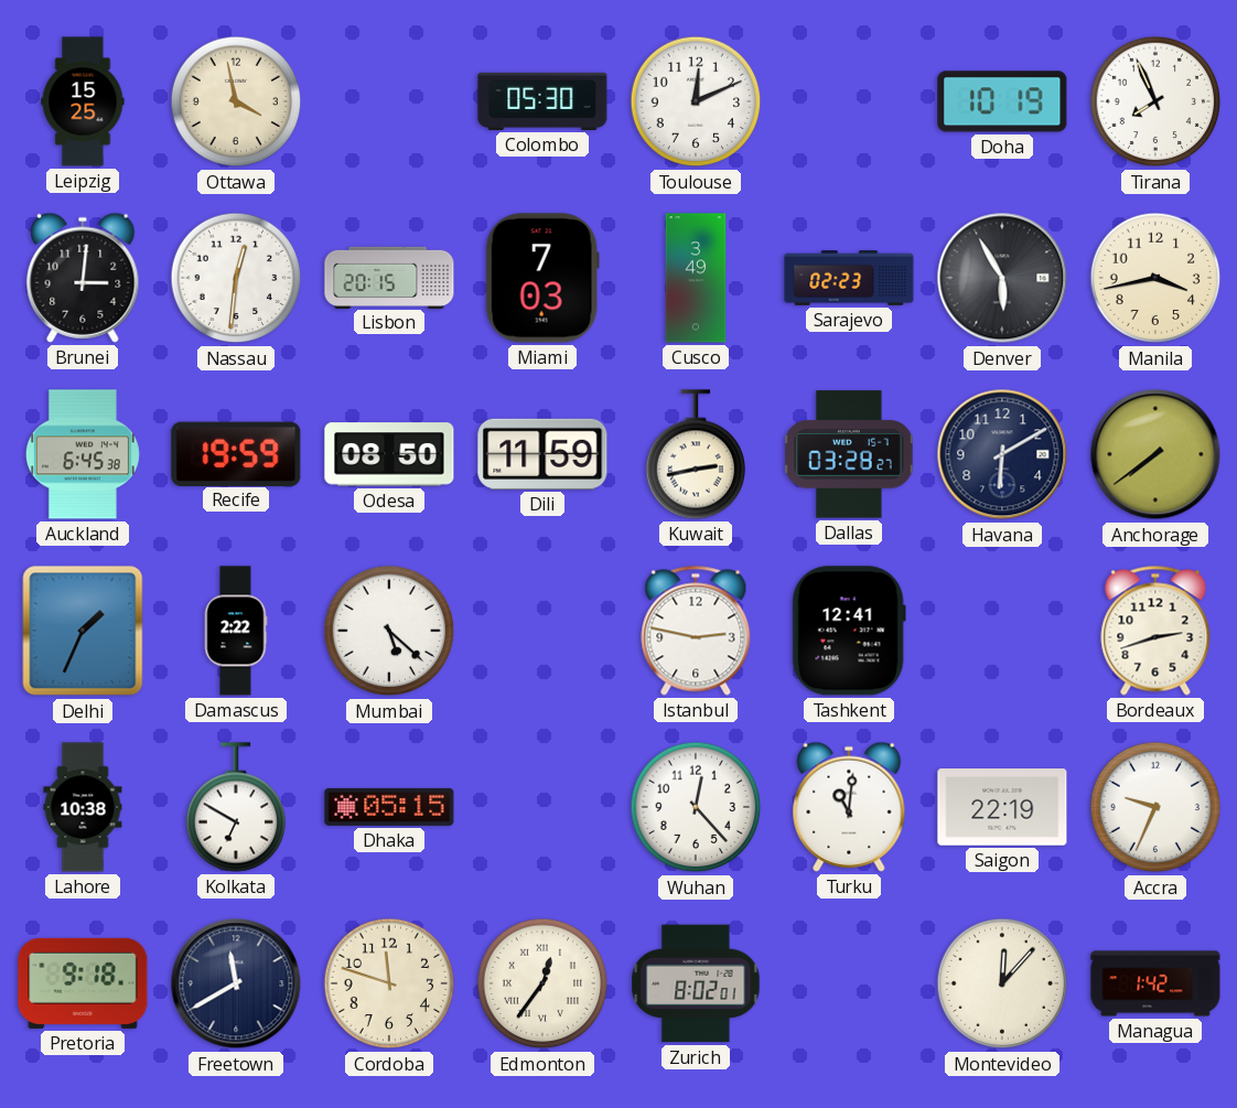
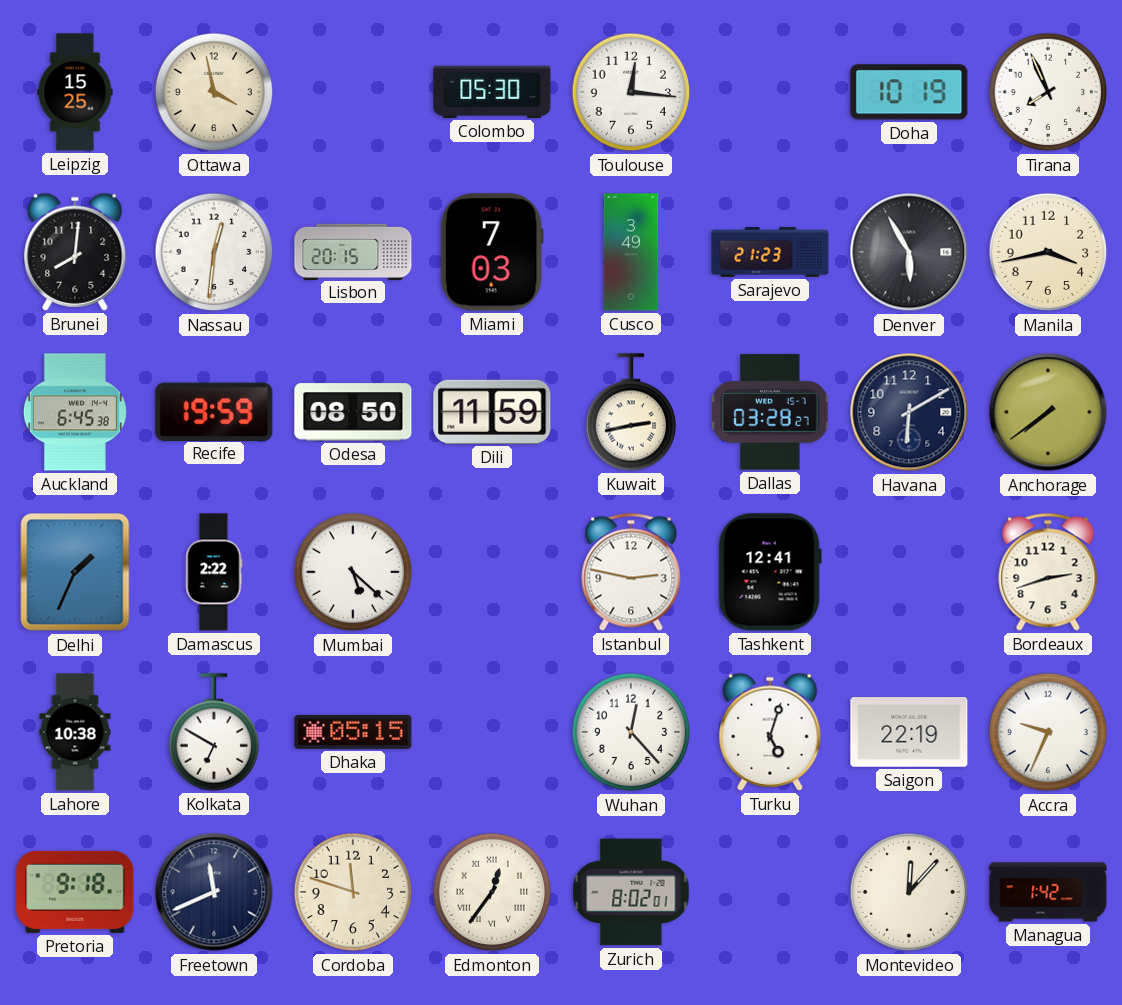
Toulouse: 12:11 -> 12:16
Brunei: 3:01 -> 8:01
Sarajevo: 02:23 -> 21:23
Turku: 11:01 -> 5:03
Freetown: 11:40 -> 11:41
